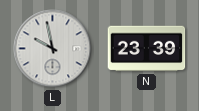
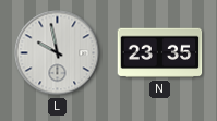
N: 23:39 -> 23:35
